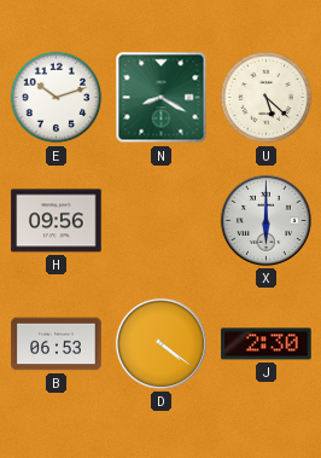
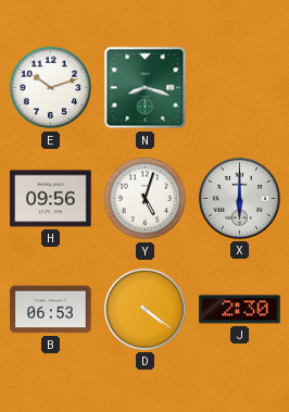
N: 8:20 -> 8:18
U: 5:22 -> none
Y: none -> 5:03
